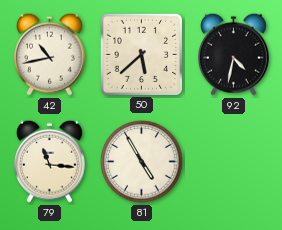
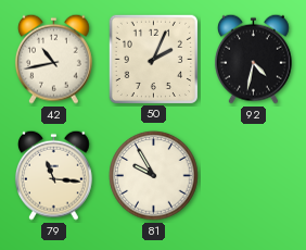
50: 5:38 -> 2:04
81: 4:55 -> 9:55
